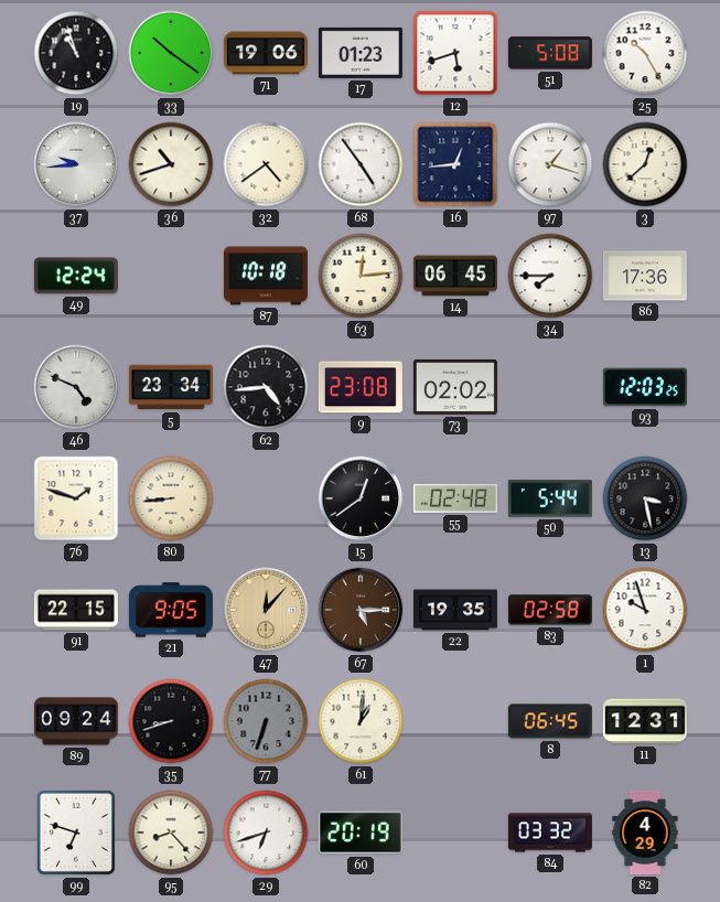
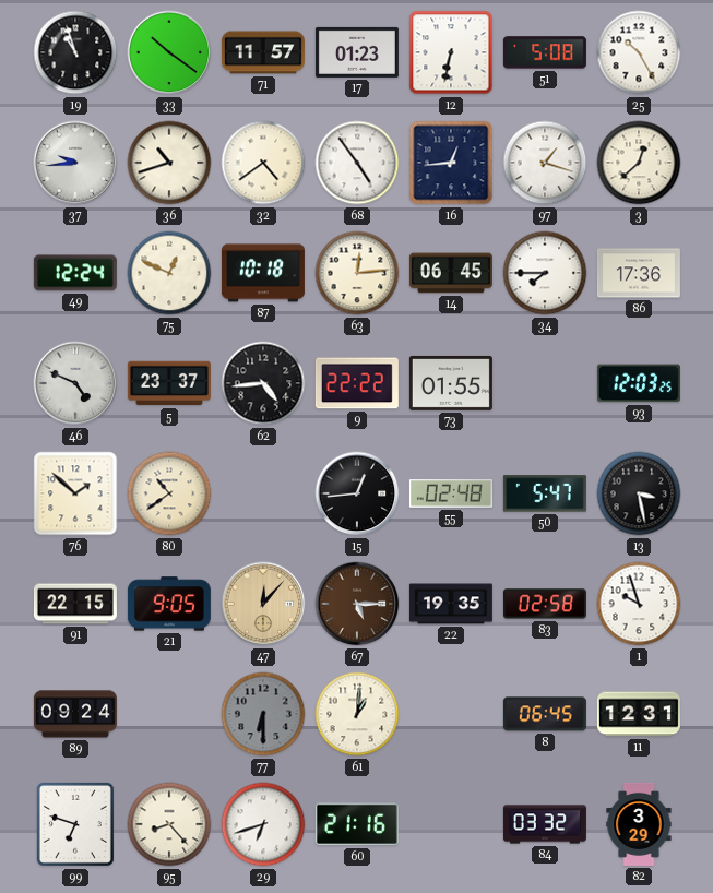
71: 19:06 -> 11:57
12: 5:42 -> 6:32
75: none -> 12:49
5: 23:34 -> 23:37
9: 23:08 -> 22:22
73: 02:02 -> 01:55
76: 1:48 -> 1:52
80: 8:44 -> 10:39
15: 12:39 -> 12:44
50: 5:44 -> 5:47
35: 8:42 -> none
77: 6:33 -> 6:30
60: 20:19 -> 21:16
82: 4:29 -> 3:29
